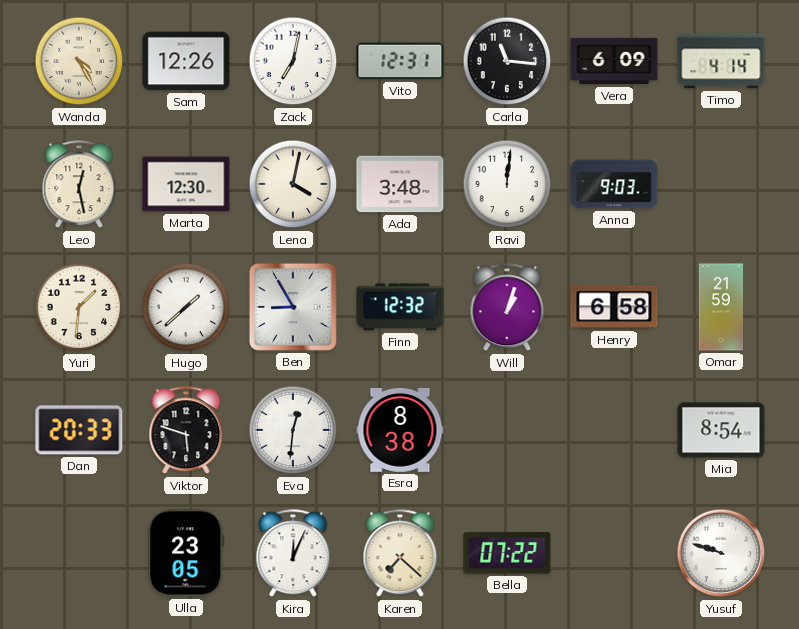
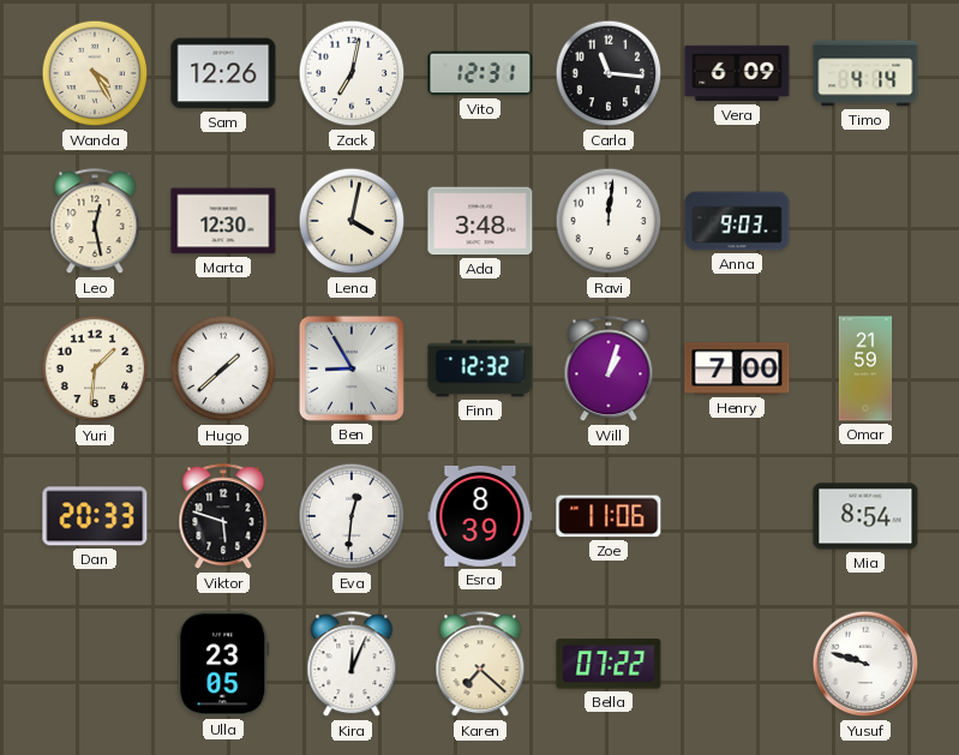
Henry: 6:58 -> 7:00
Esra: 8:38 -> 8:39
Zoe: none -> 11:06
